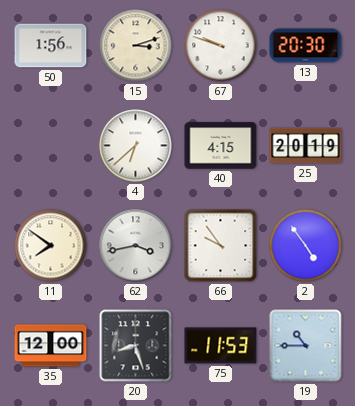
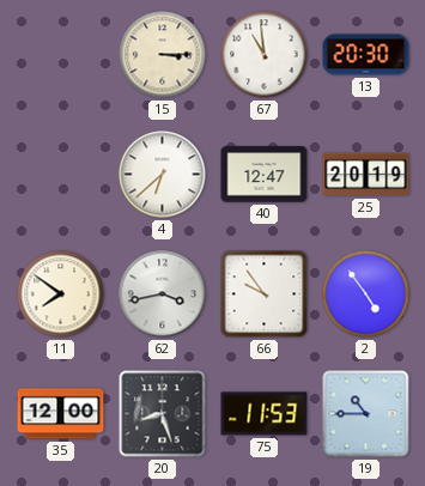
50: 1:56 -> none
15: 3:12 -> 3:15
67: 9:48 -> 10:59
40: 4:15 -> 12:47
